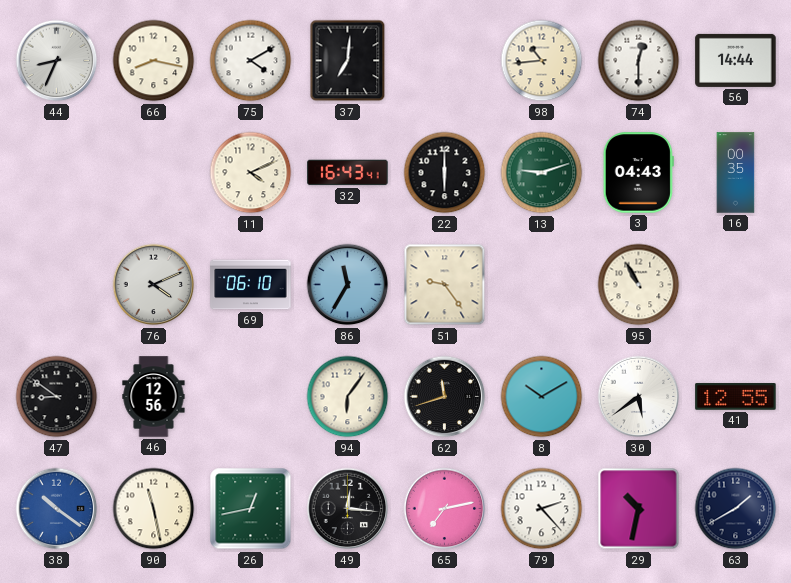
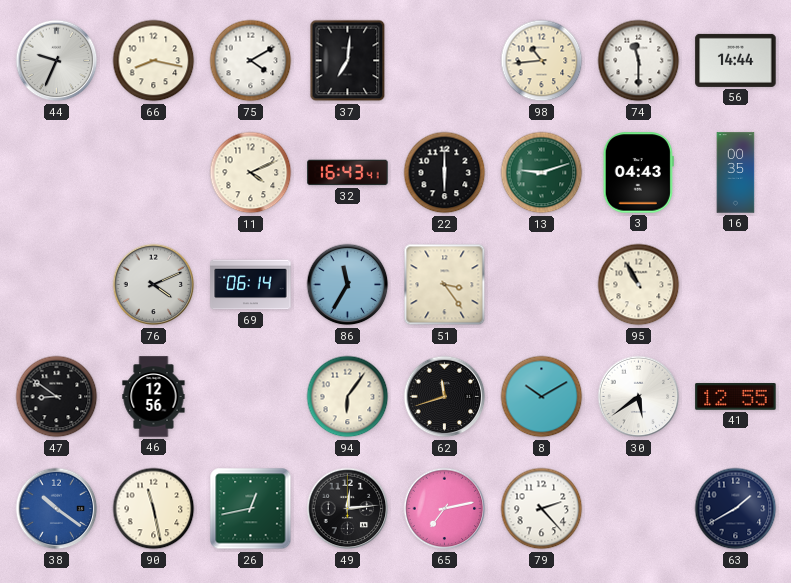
44: 8:34 -> 9:34
74: 12:30 -> 11:30
69: 06:10 -> 06:14
51: 9:24 -> 3:24
49: 12:16 -> 12:14
29: 10:32 -> none
